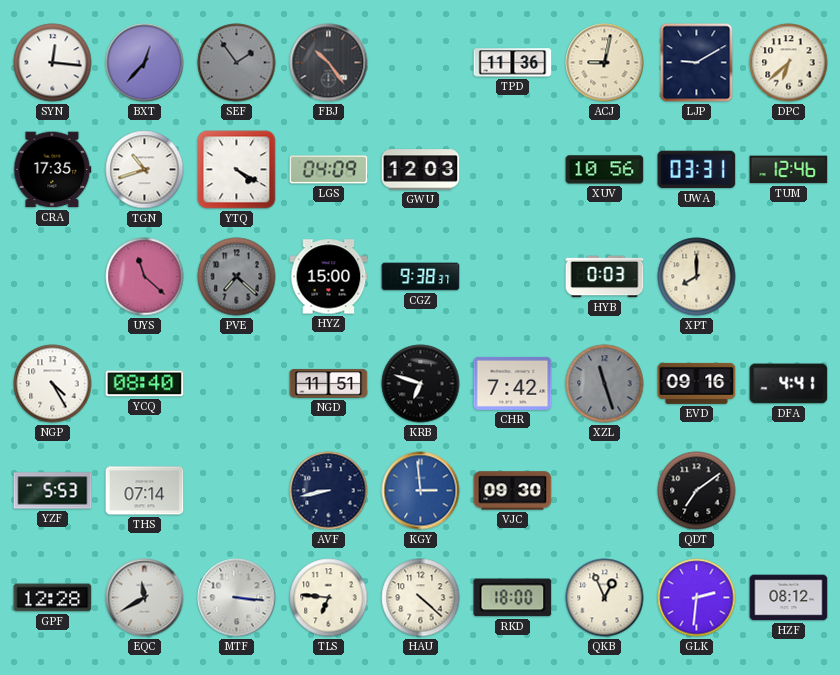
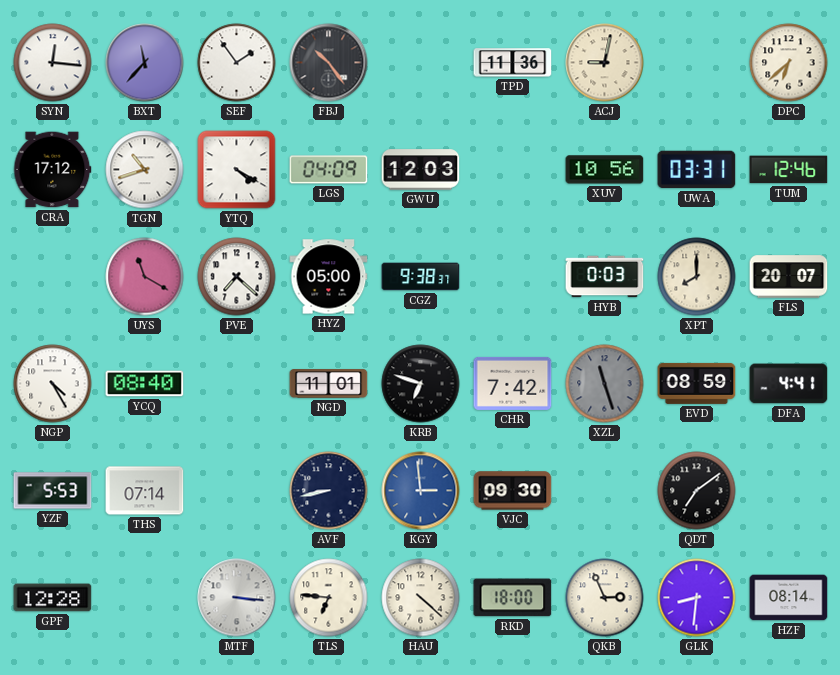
BXT: 12:37 -> 11:37
SEF dial: grey -> white
LJP: 9:10 -> none
CRA: 17:35 -> 17:12
UYS: 11:22 -> 11:20
PVE dial: grey -> white
HYZ: 15:00 -> 05:00
FLS: none -> 20:07
NGD: 11:51 -> 11:01
EVD: 09:16 -> 08:59
EQC: 11:40 -> none
QKB: 12:56 -> 2:56
GLK: 2:31 -> 8:31
HZF: 08:12 -> 08:14
